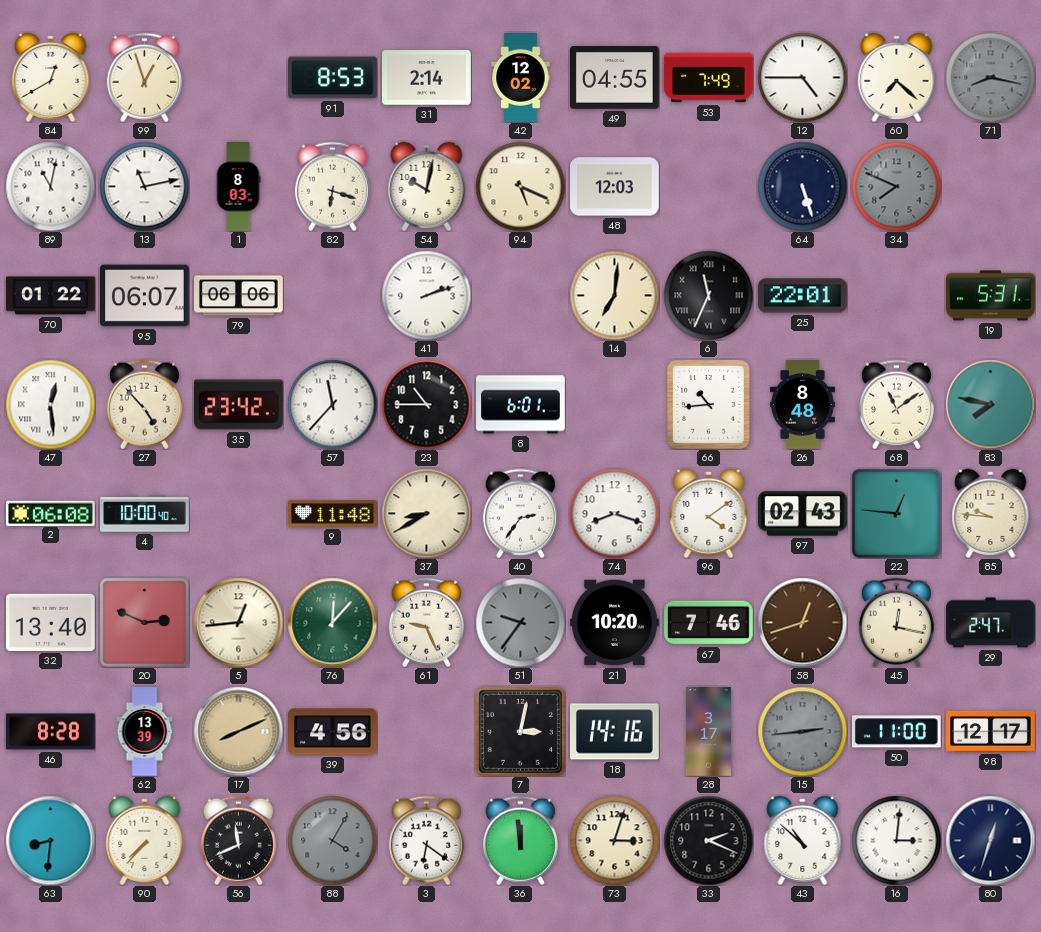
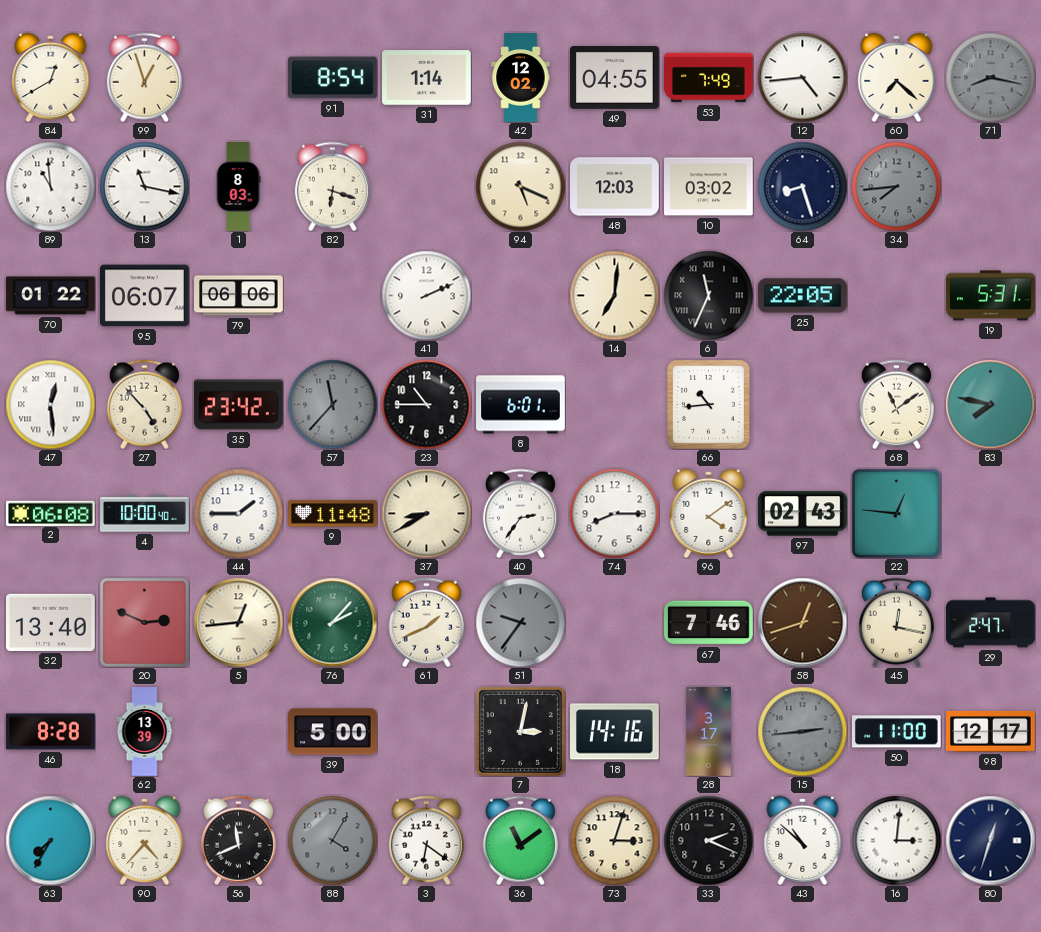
91: 8:53 -> 8:54
31: 2:14 -> 1:14
12: 4:45 -> 4:44
89: 11:02 -> 10:59
13: 11:13 -> 11:17
54: 10:02 -> none
10: none -> 03:02
64: 5:27 -> 8:27
34: 7:49 -> 7:44
41: 2:12 -> 2:11
25: 22:01 -> 22:05
57 dial: white -> grey
26: 8:48 -> none
44: none -> 1:45
74: 8:18 -> 8:15
85: 9:46 -> none
76: 12:07 -> 2:07
61: 9:26 -> 1:41
21: 10:20 -> none
17: 8:11 -> none
39: 4:56 -> 5:00
63: 8:31 -> 7:35
90: 7:37 -> 4:37
36: 11:59 -> 11:09
